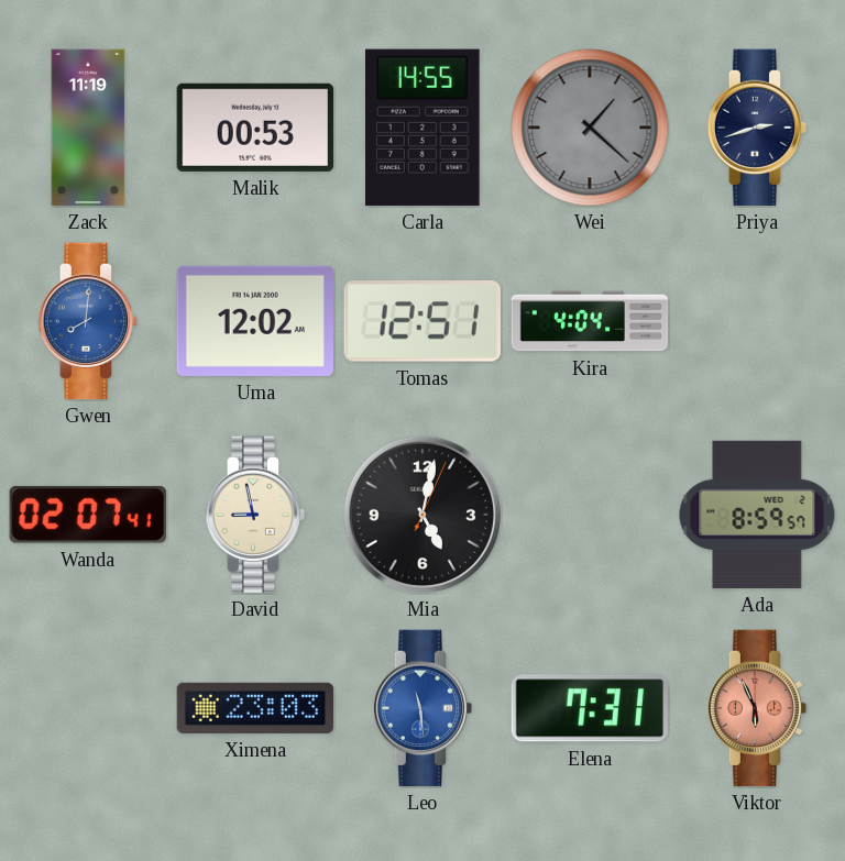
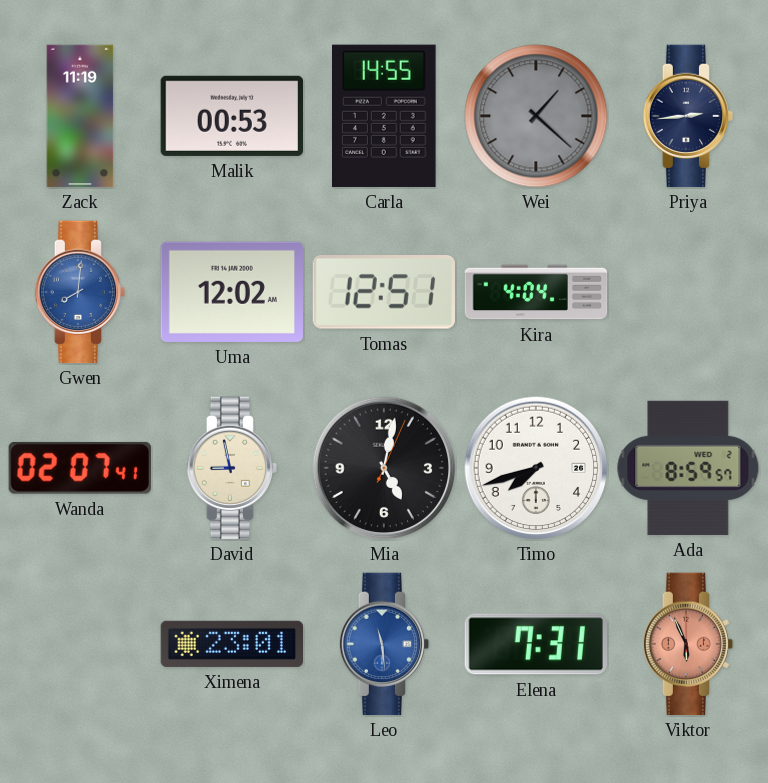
Priya: 2:42 -> 2:44
Timo: none -> 7:42
Ximena: 23:03 -> 23:01
